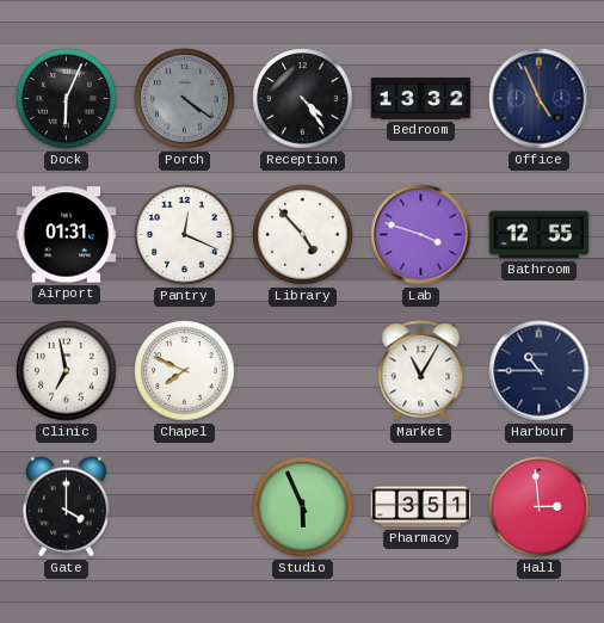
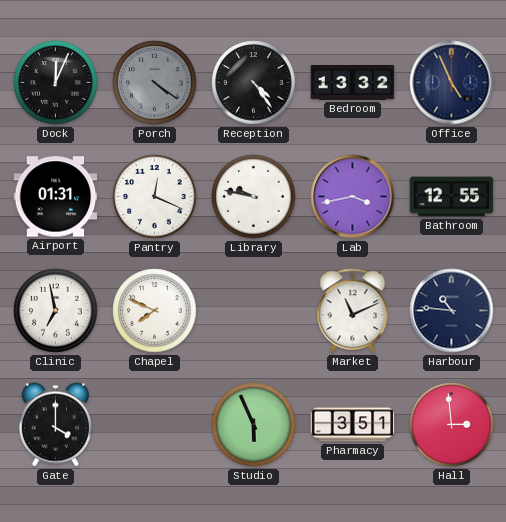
Dock: 6:04 -> 12:04
Library: 4:53 -> 9:47
Lab: 3:48 -> 3:43
Market: 11:05 -> 11:11
Harbour: 10:45 -> 10:46
